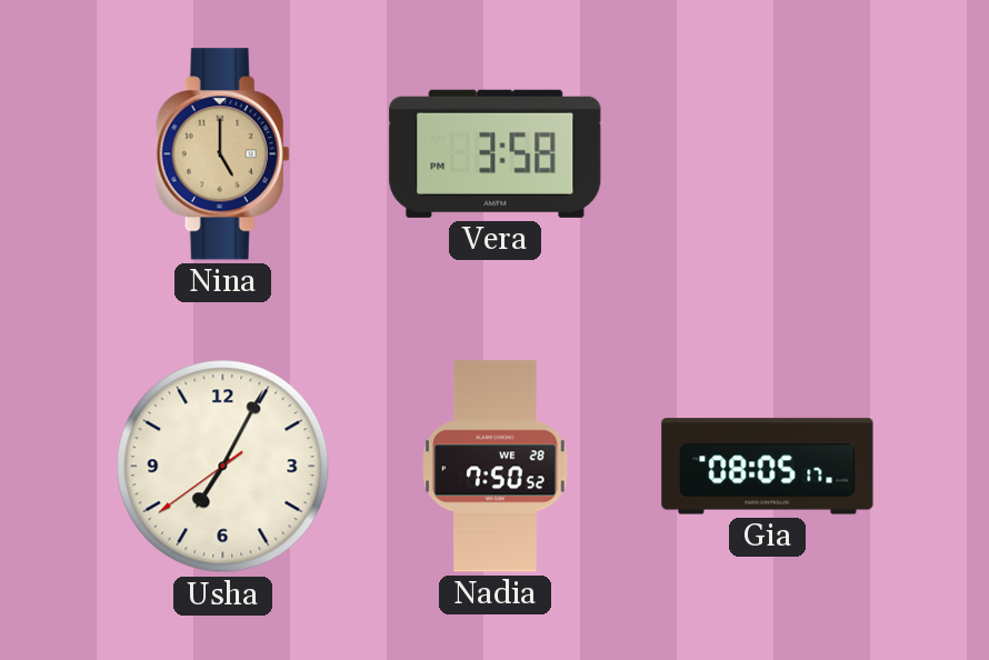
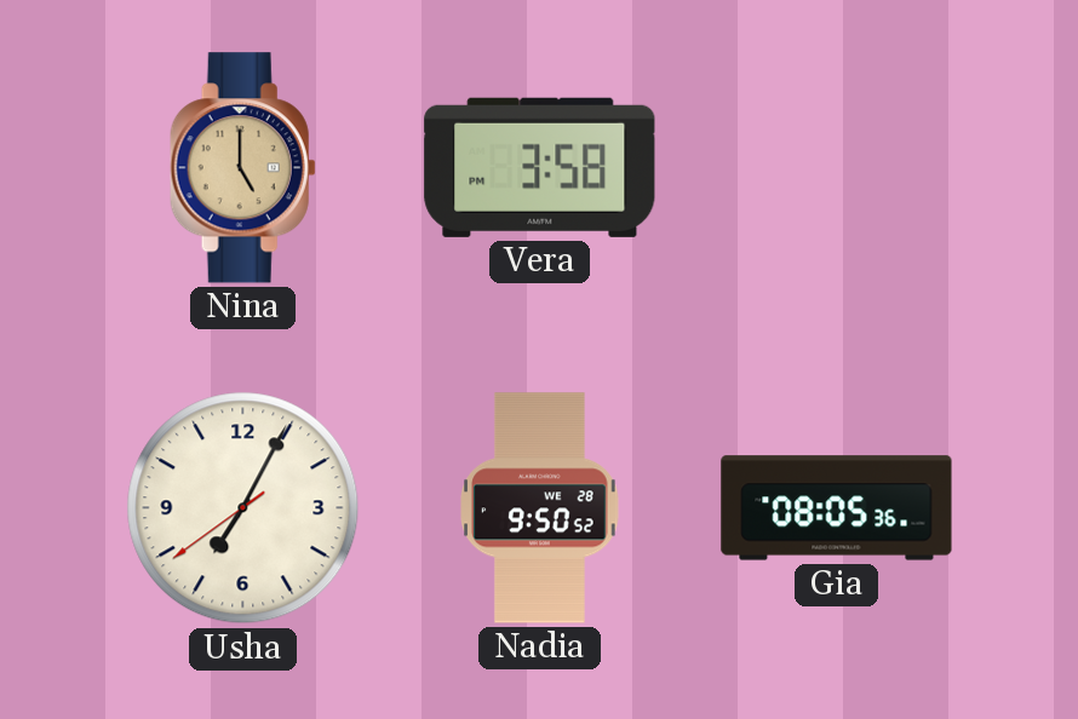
Nadia: 7:50 -> 9:50
Gia: 08:05:17 -> 08:05:36
